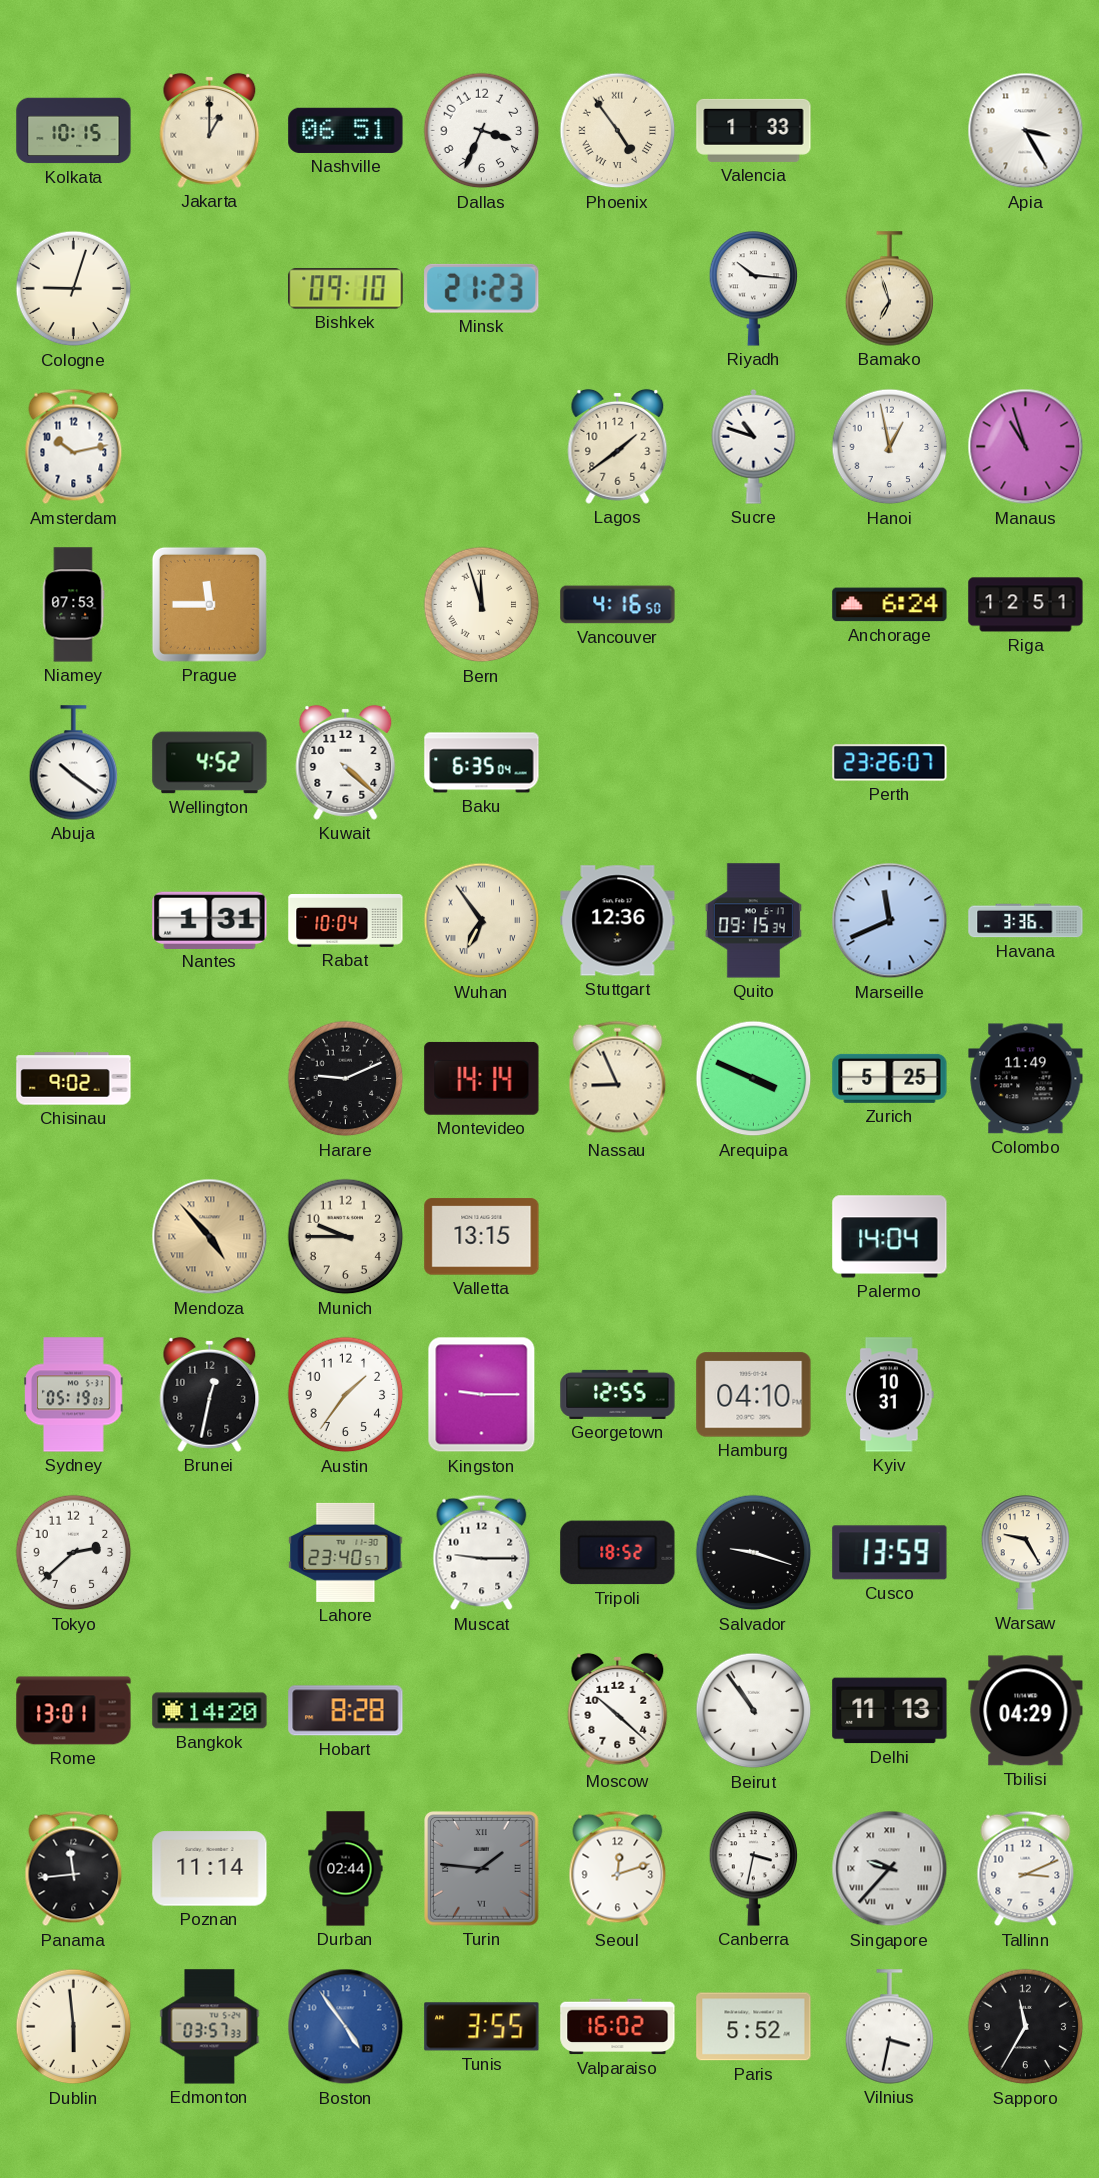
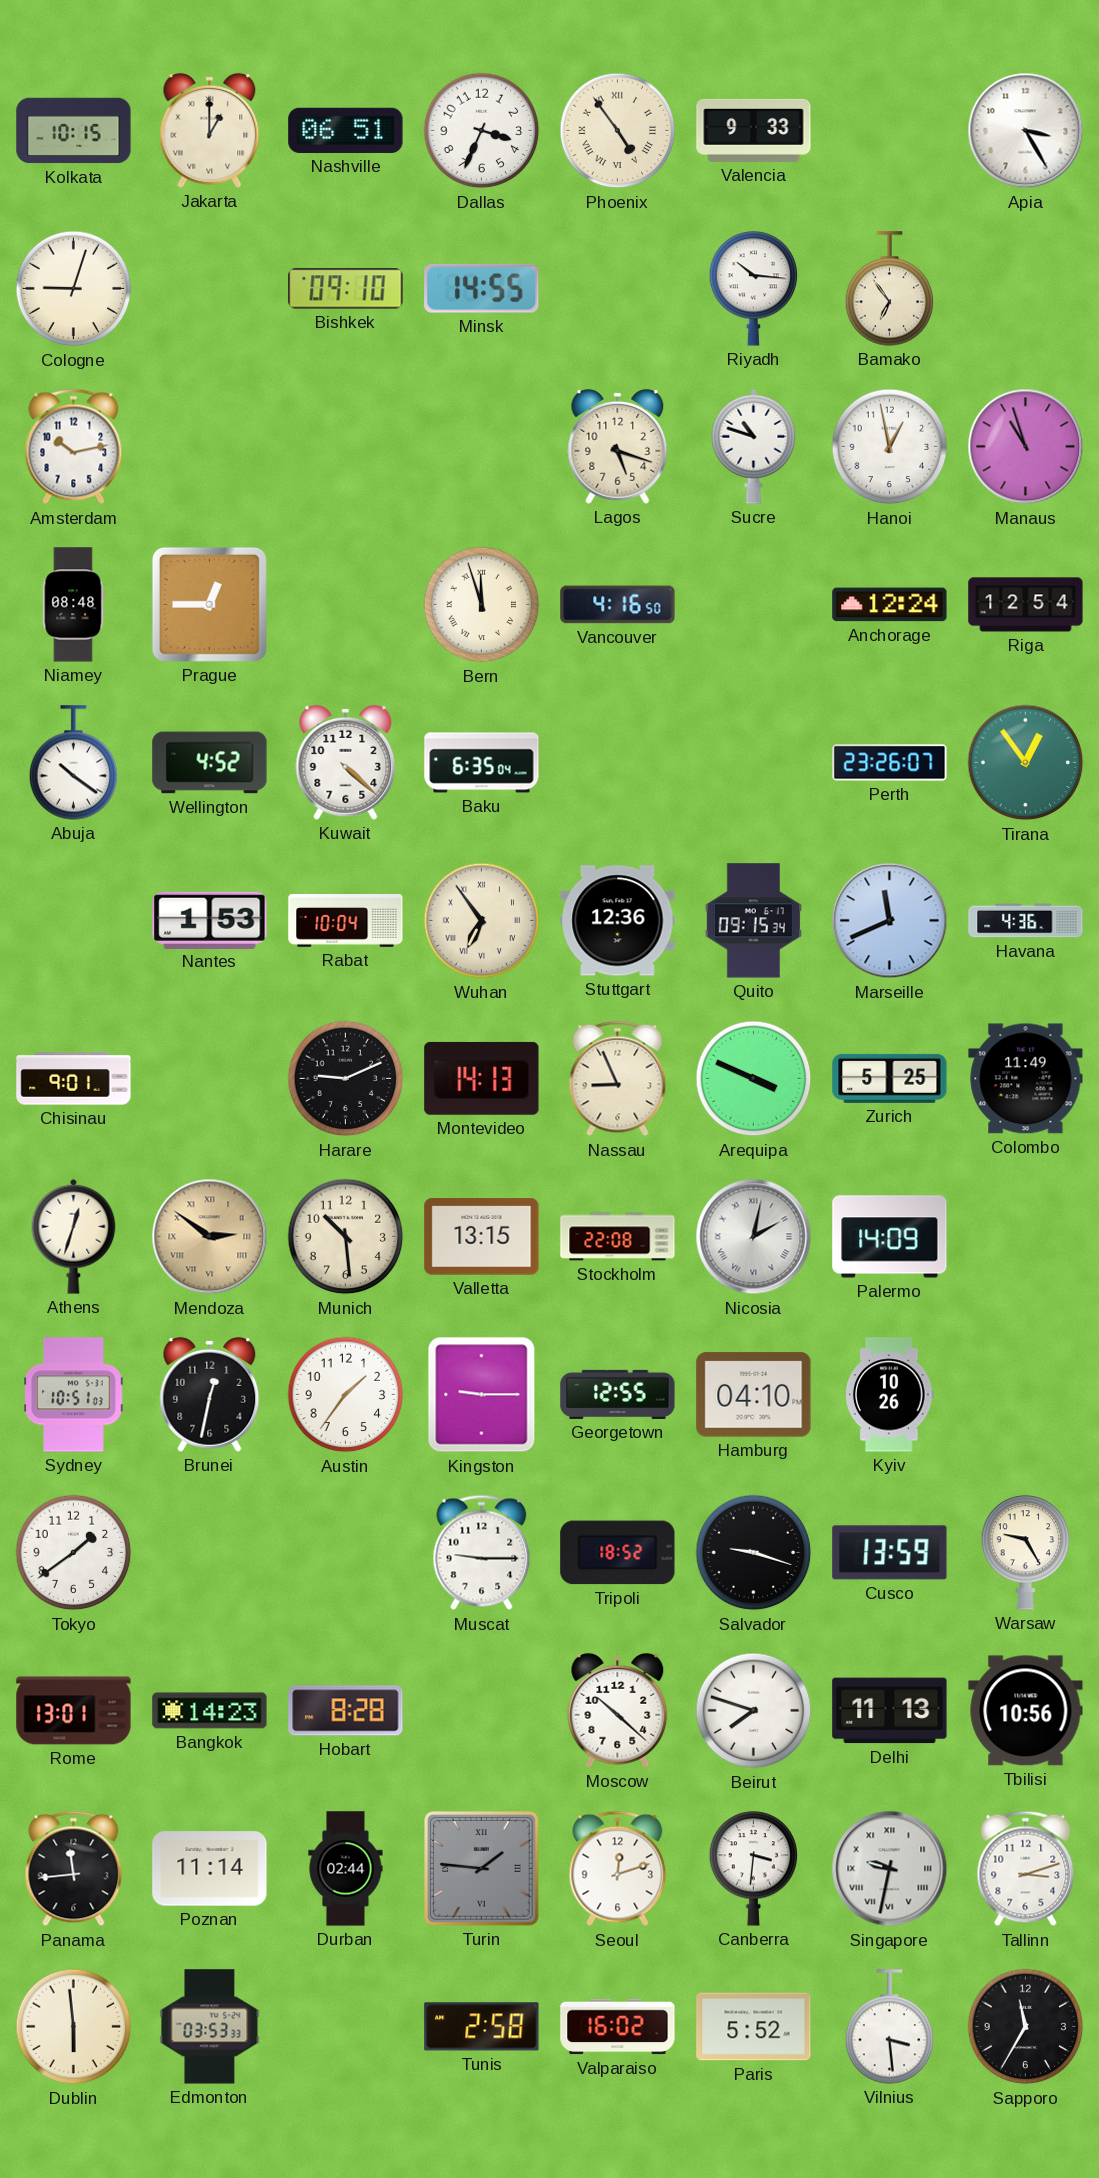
Valencia: 1:33 -> 9:33
Minsk: 21:23 -> 14:55
Bamako: 6:57 -> 6:54
Lagos: 1:39 -> 5:18
Niamey: 07:53 -> 08:48
Prague: 11:45 -> 12:45
Anchorage: 6:24 -> 12:24
Riga: 12:51 -> 12:54
Tirana: none -> 12:54
Nantes: 1:31 -> 1:53
Havana: 3:36 -> 4:36
Chisinau: 9:02 -> 9:01
Montevideo: 14:14 -> 14:13
Athens: none -> 12:33
Mendoza: 4:53 -> 2:51
Munich: 9:45 -> 10:29
Stockholm: none -> 22:08
Nicosia: none -> 2:02
Palermo: 14:04 -> 14:09
Sydney: 05:19 -> 10:51
Kyiv: 10:31 -> 10:26
Tokyo: 2:38 -> 1:39
Lahore: 23:40 -> none
Bangkok: 14:20 -> 14:23
Beirut: 10:54 -> 7:48
Tbilisi: 04:29 -> 10:56
Canberra: 3:32 -> 3:31
Singapore: 9:37 -> 9:32
Tallinn: 3:11 -> 3:12
Edmonton: 03:57 -> 03:53
Boston: 4:54 -> none
Tunis: 3:55 -> 2:58
Vilnius: 3:32 -> 3:29
